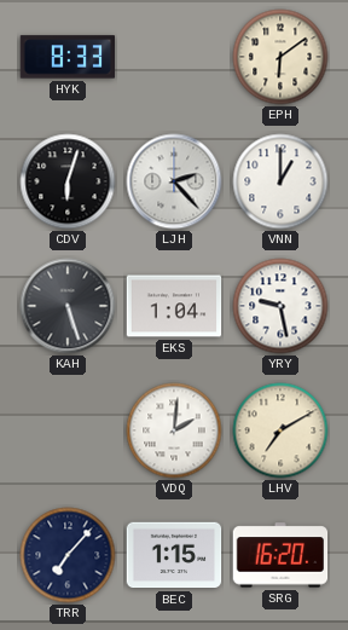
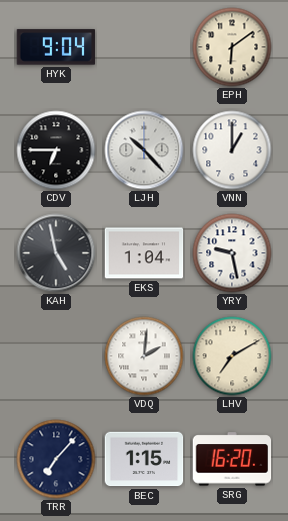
HYK: 8:33 -> 9:04
CDV: 6:03 -> 6:45
LJH: 2:23 -> 10:23
KAH: 5:27 -> 4:58
